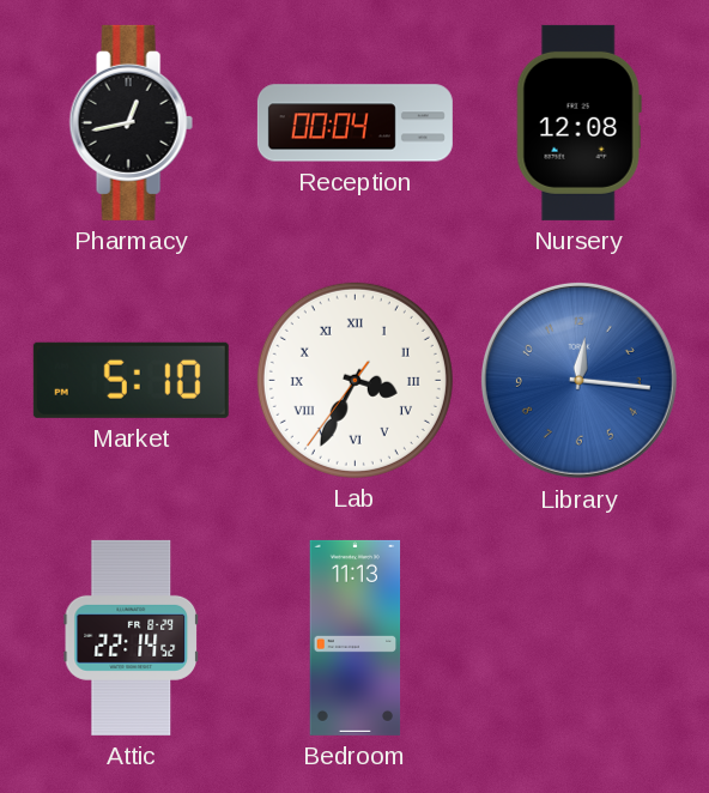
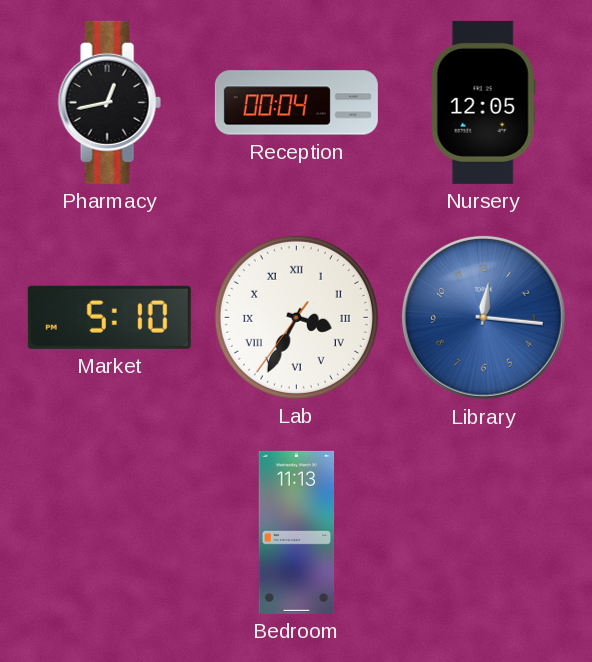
Nursery: 12:08 -> 12:05
Attic: 22:14 -> none
